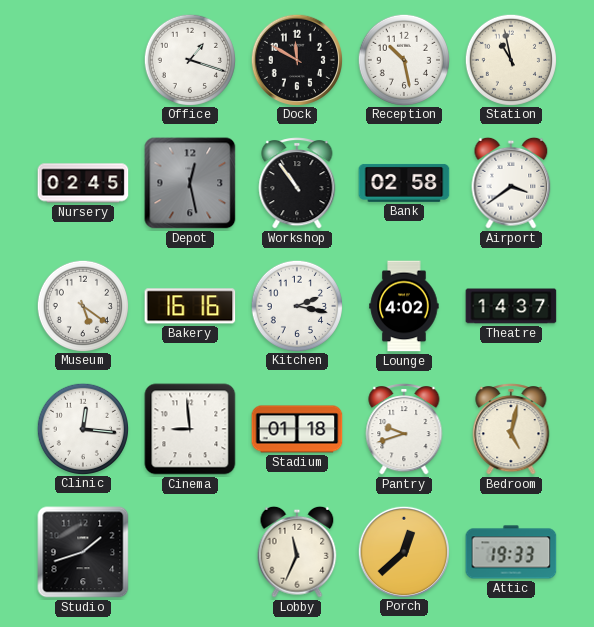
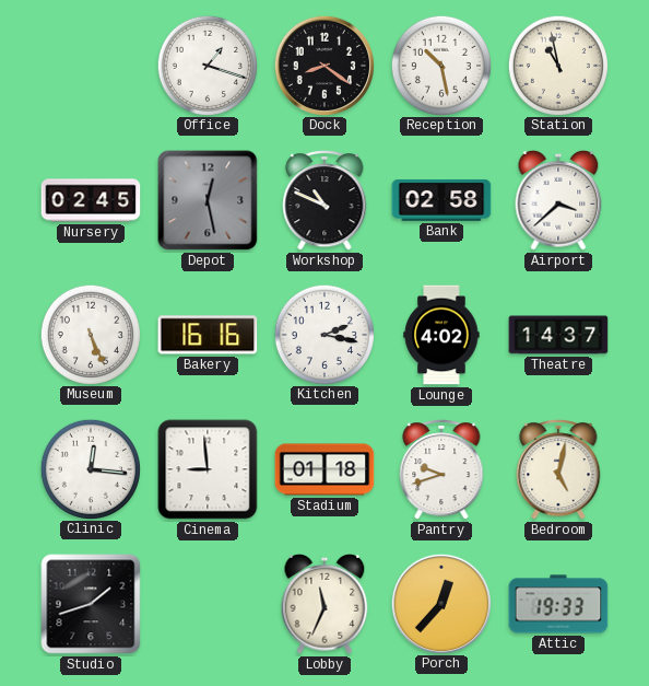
Dock: 11:50 -> 8:21
Workshop: 10:54 -> 10:49
Airport: 3:39 -> 3:38
Museum: 5:21 -> 5:26
Porch: 12:38 -> 12:37
